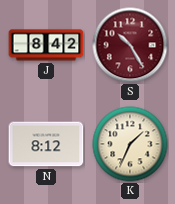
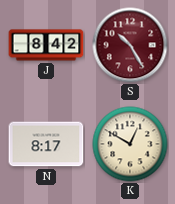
N: 8:12 -> 8:17
K: 1:34 -> 12:50
